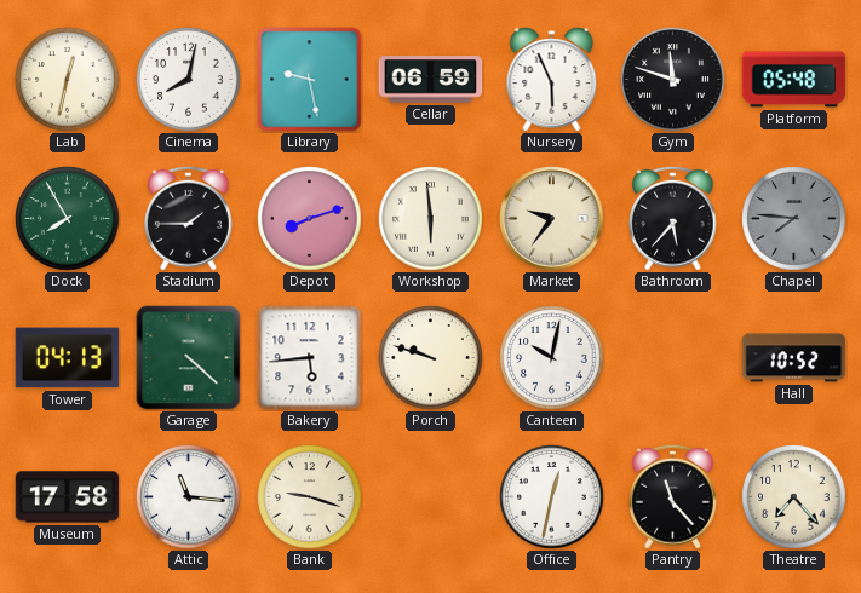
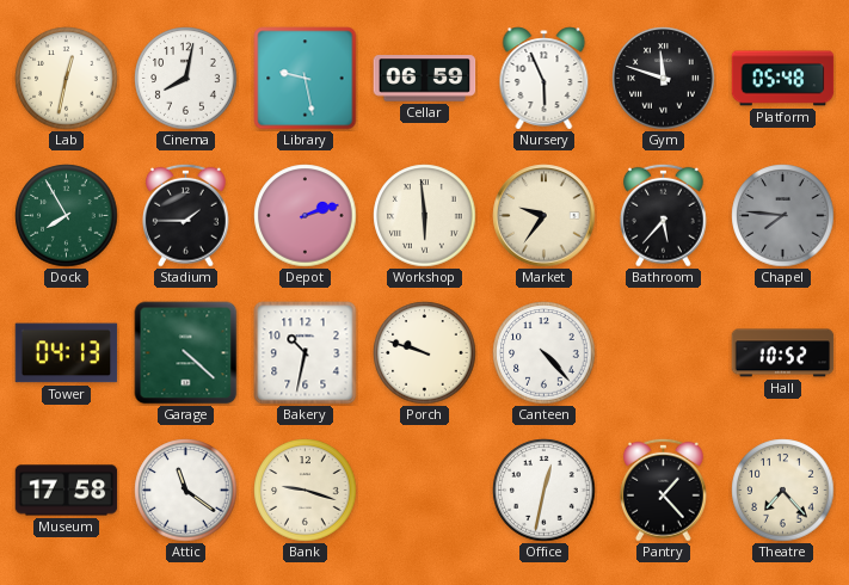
Depot: 8:12 -> 2:12
Bakery: 5:44 -> 10:32
Canteen: 10:02 -> 4:23
Attic: 11:16 -> 11:21
Pantry: 11:23 -> 1:23
